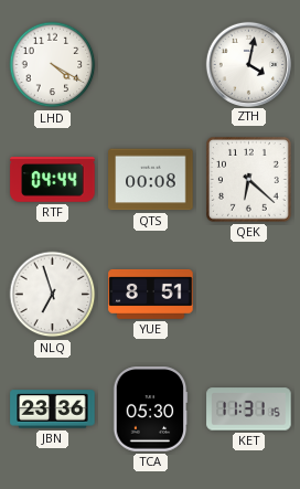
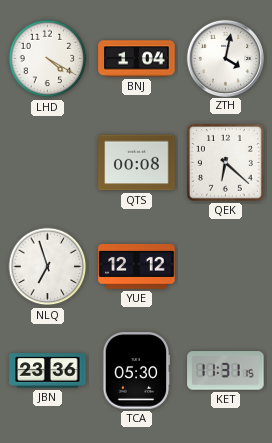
BNJ: none -> 1:04
RTF: 04:44 -> none
YUE: 8:51 -> 12:12
